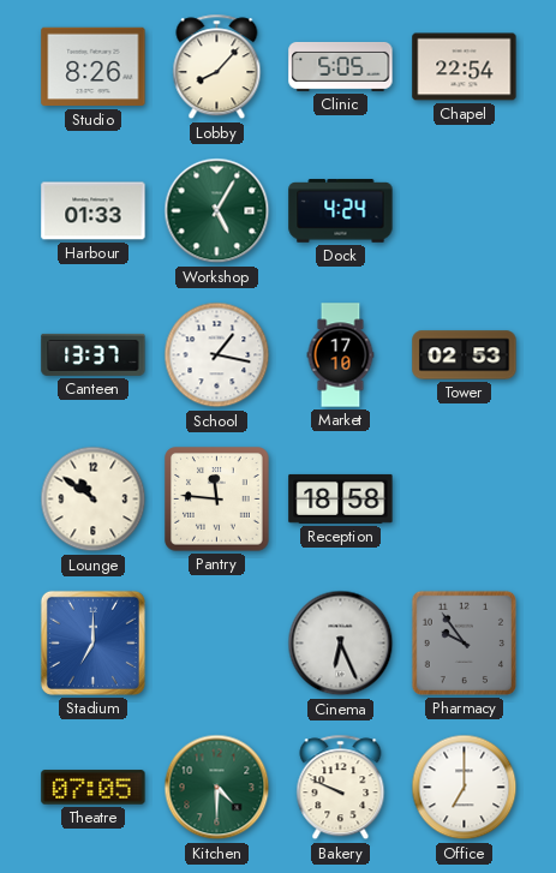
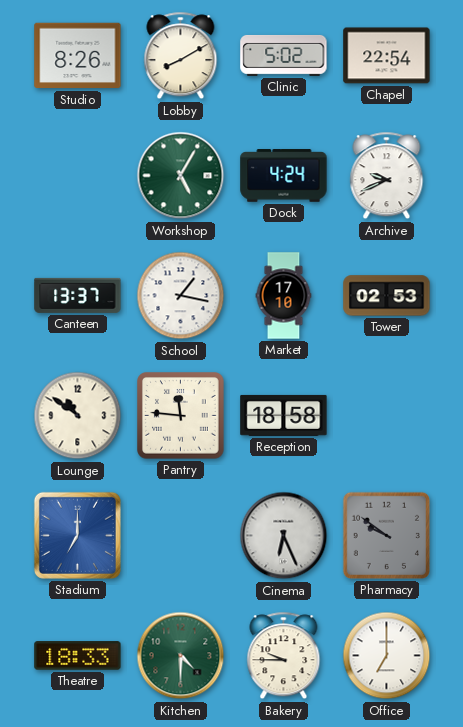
Lobby: 8:07 -> 8:10
Clinic: 5:05 -> 5:02
Harbour: 01:33 -> none
Archive: none -> 9:41
Pharmacy: 9:54 -> 9:51
Theatre: 07:05 -> 18:33
Bakery: 9:49 -> 9:45
